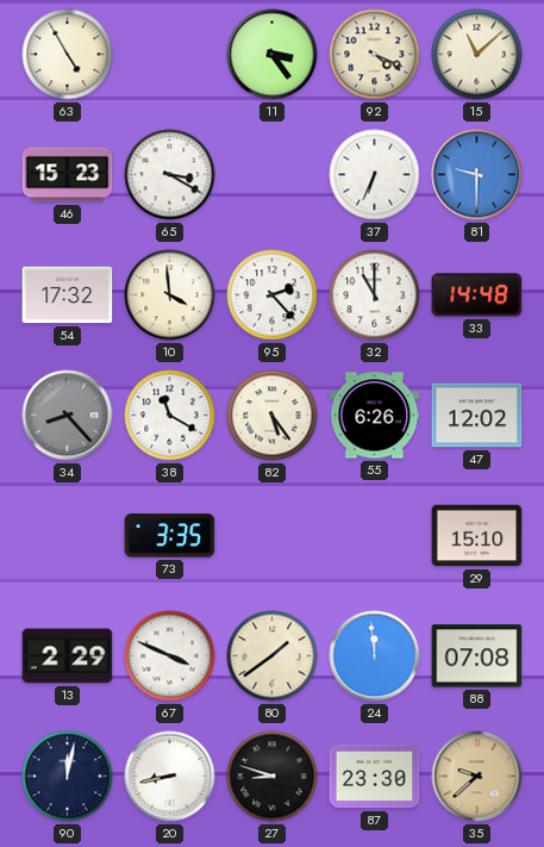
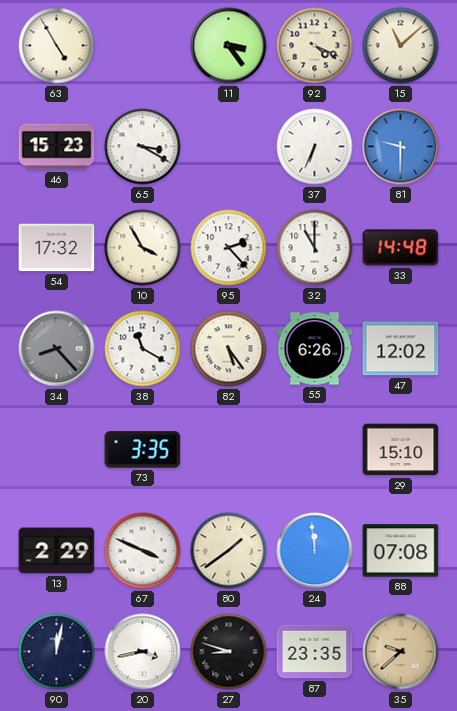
10: 3:59 -> 3:55
20: 8:43 -> 3:43
87: 23:30 -> 23:35
